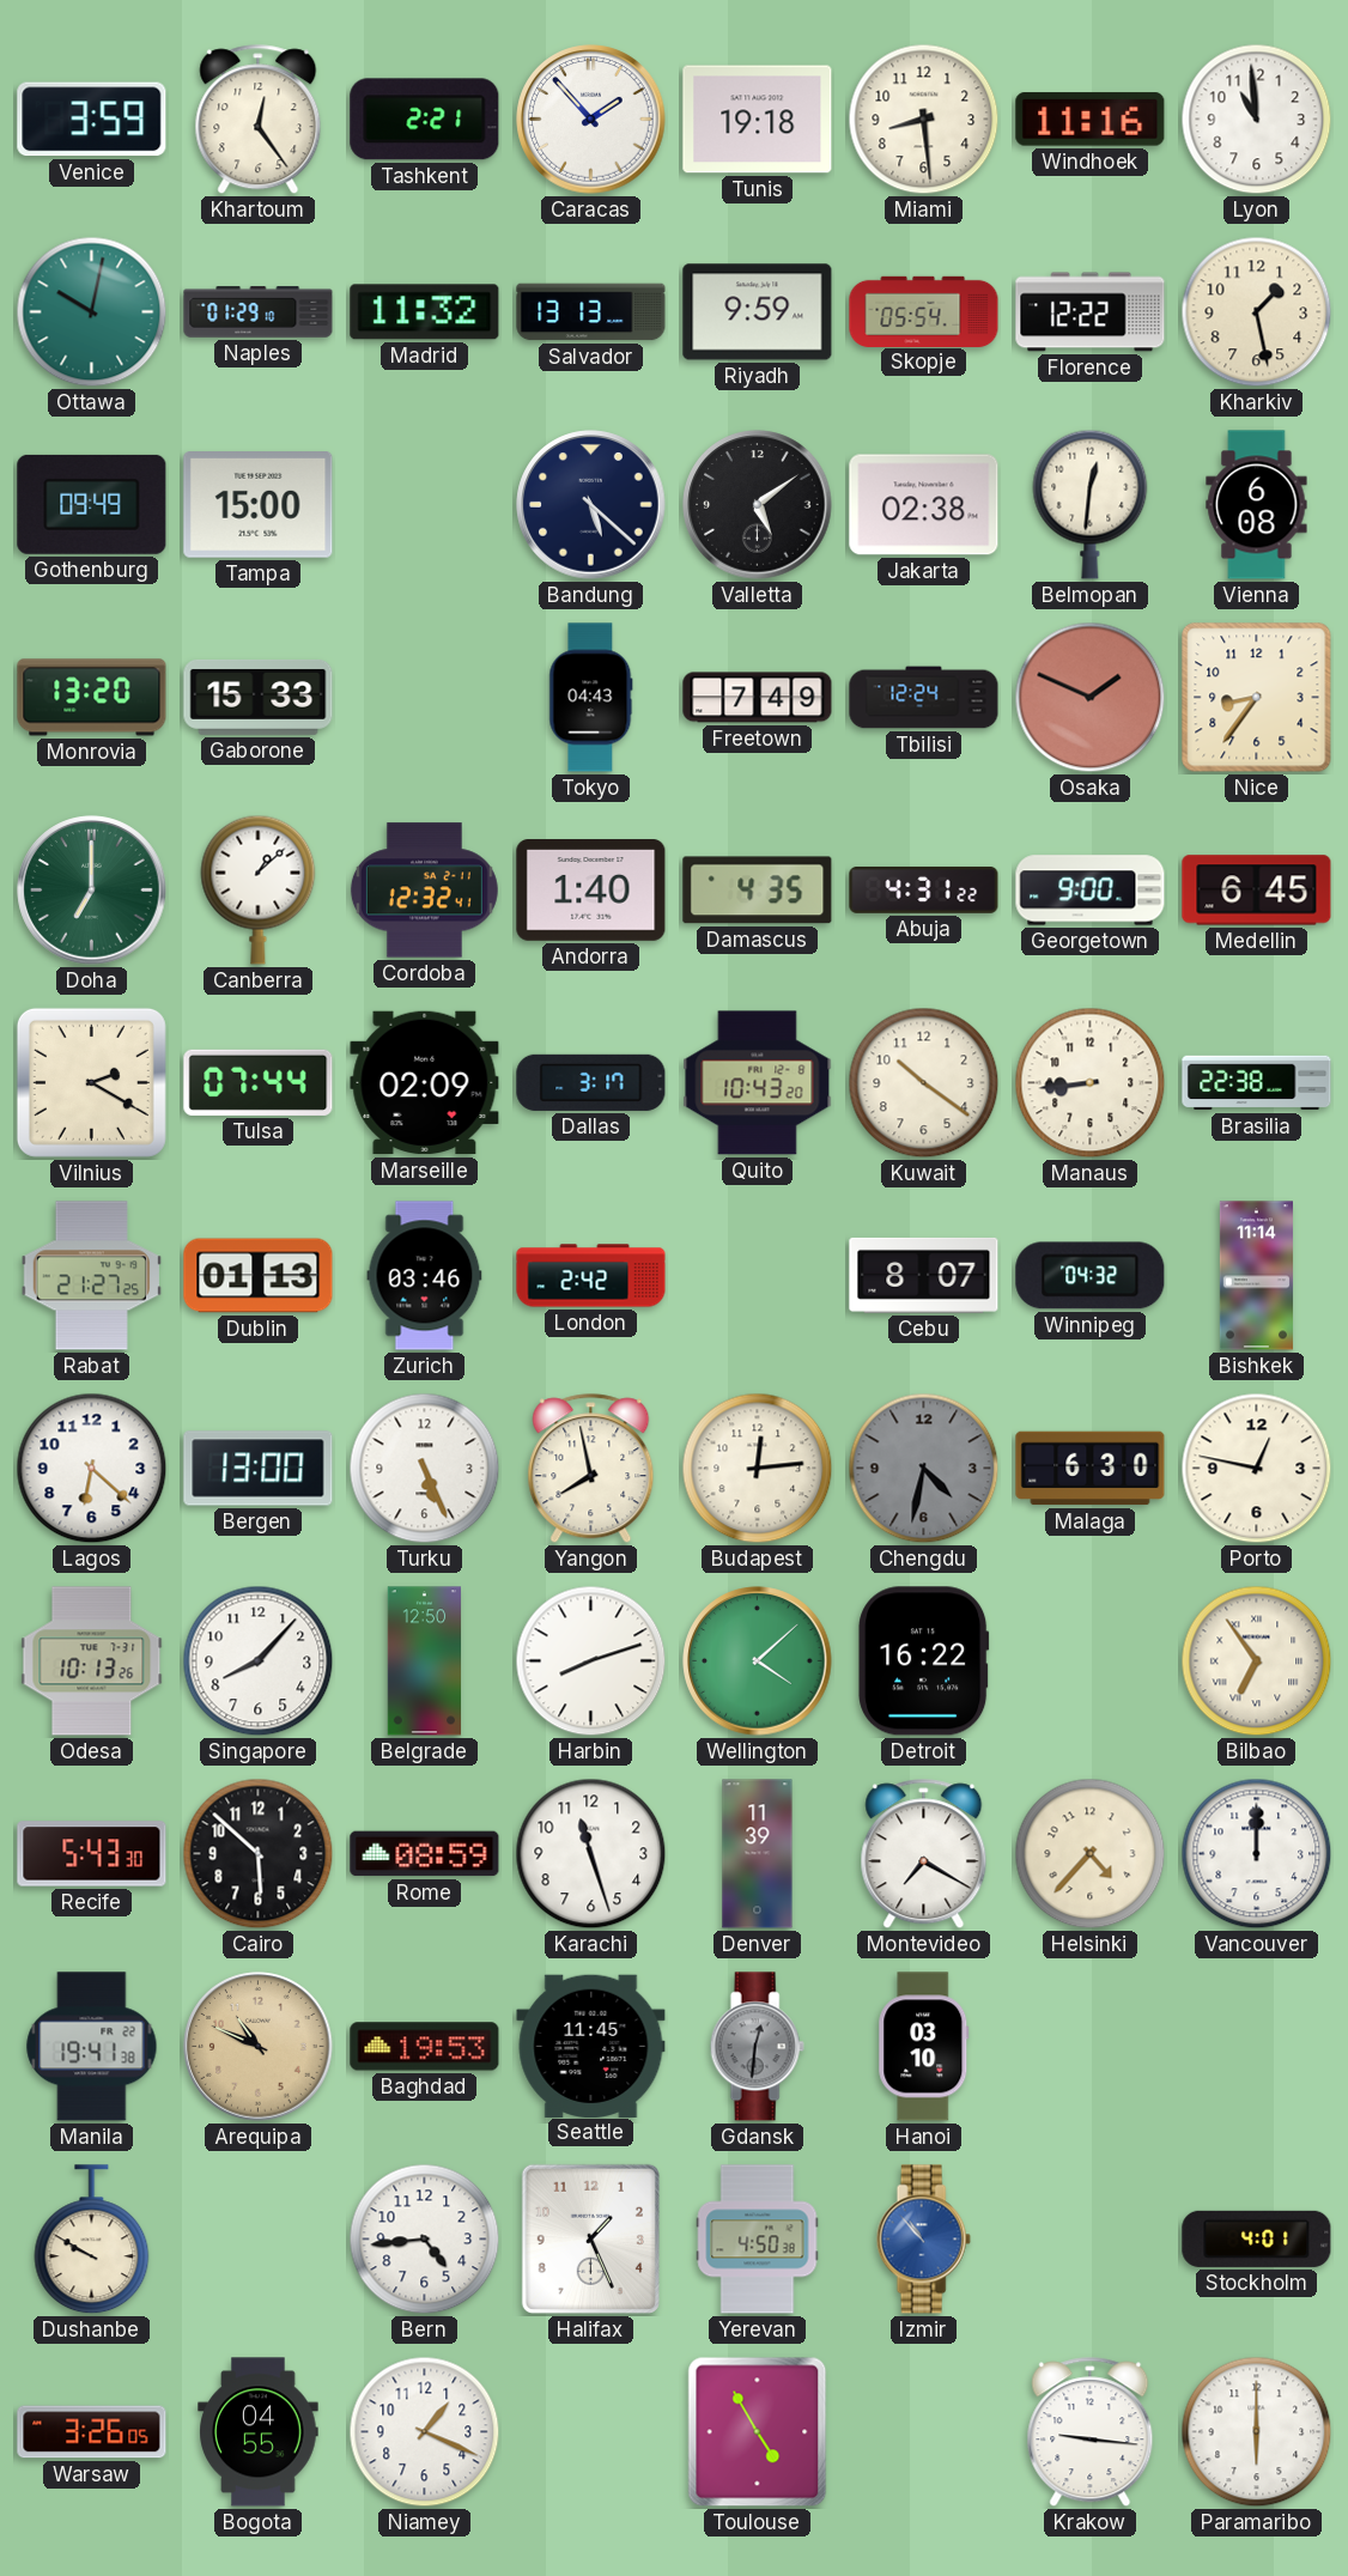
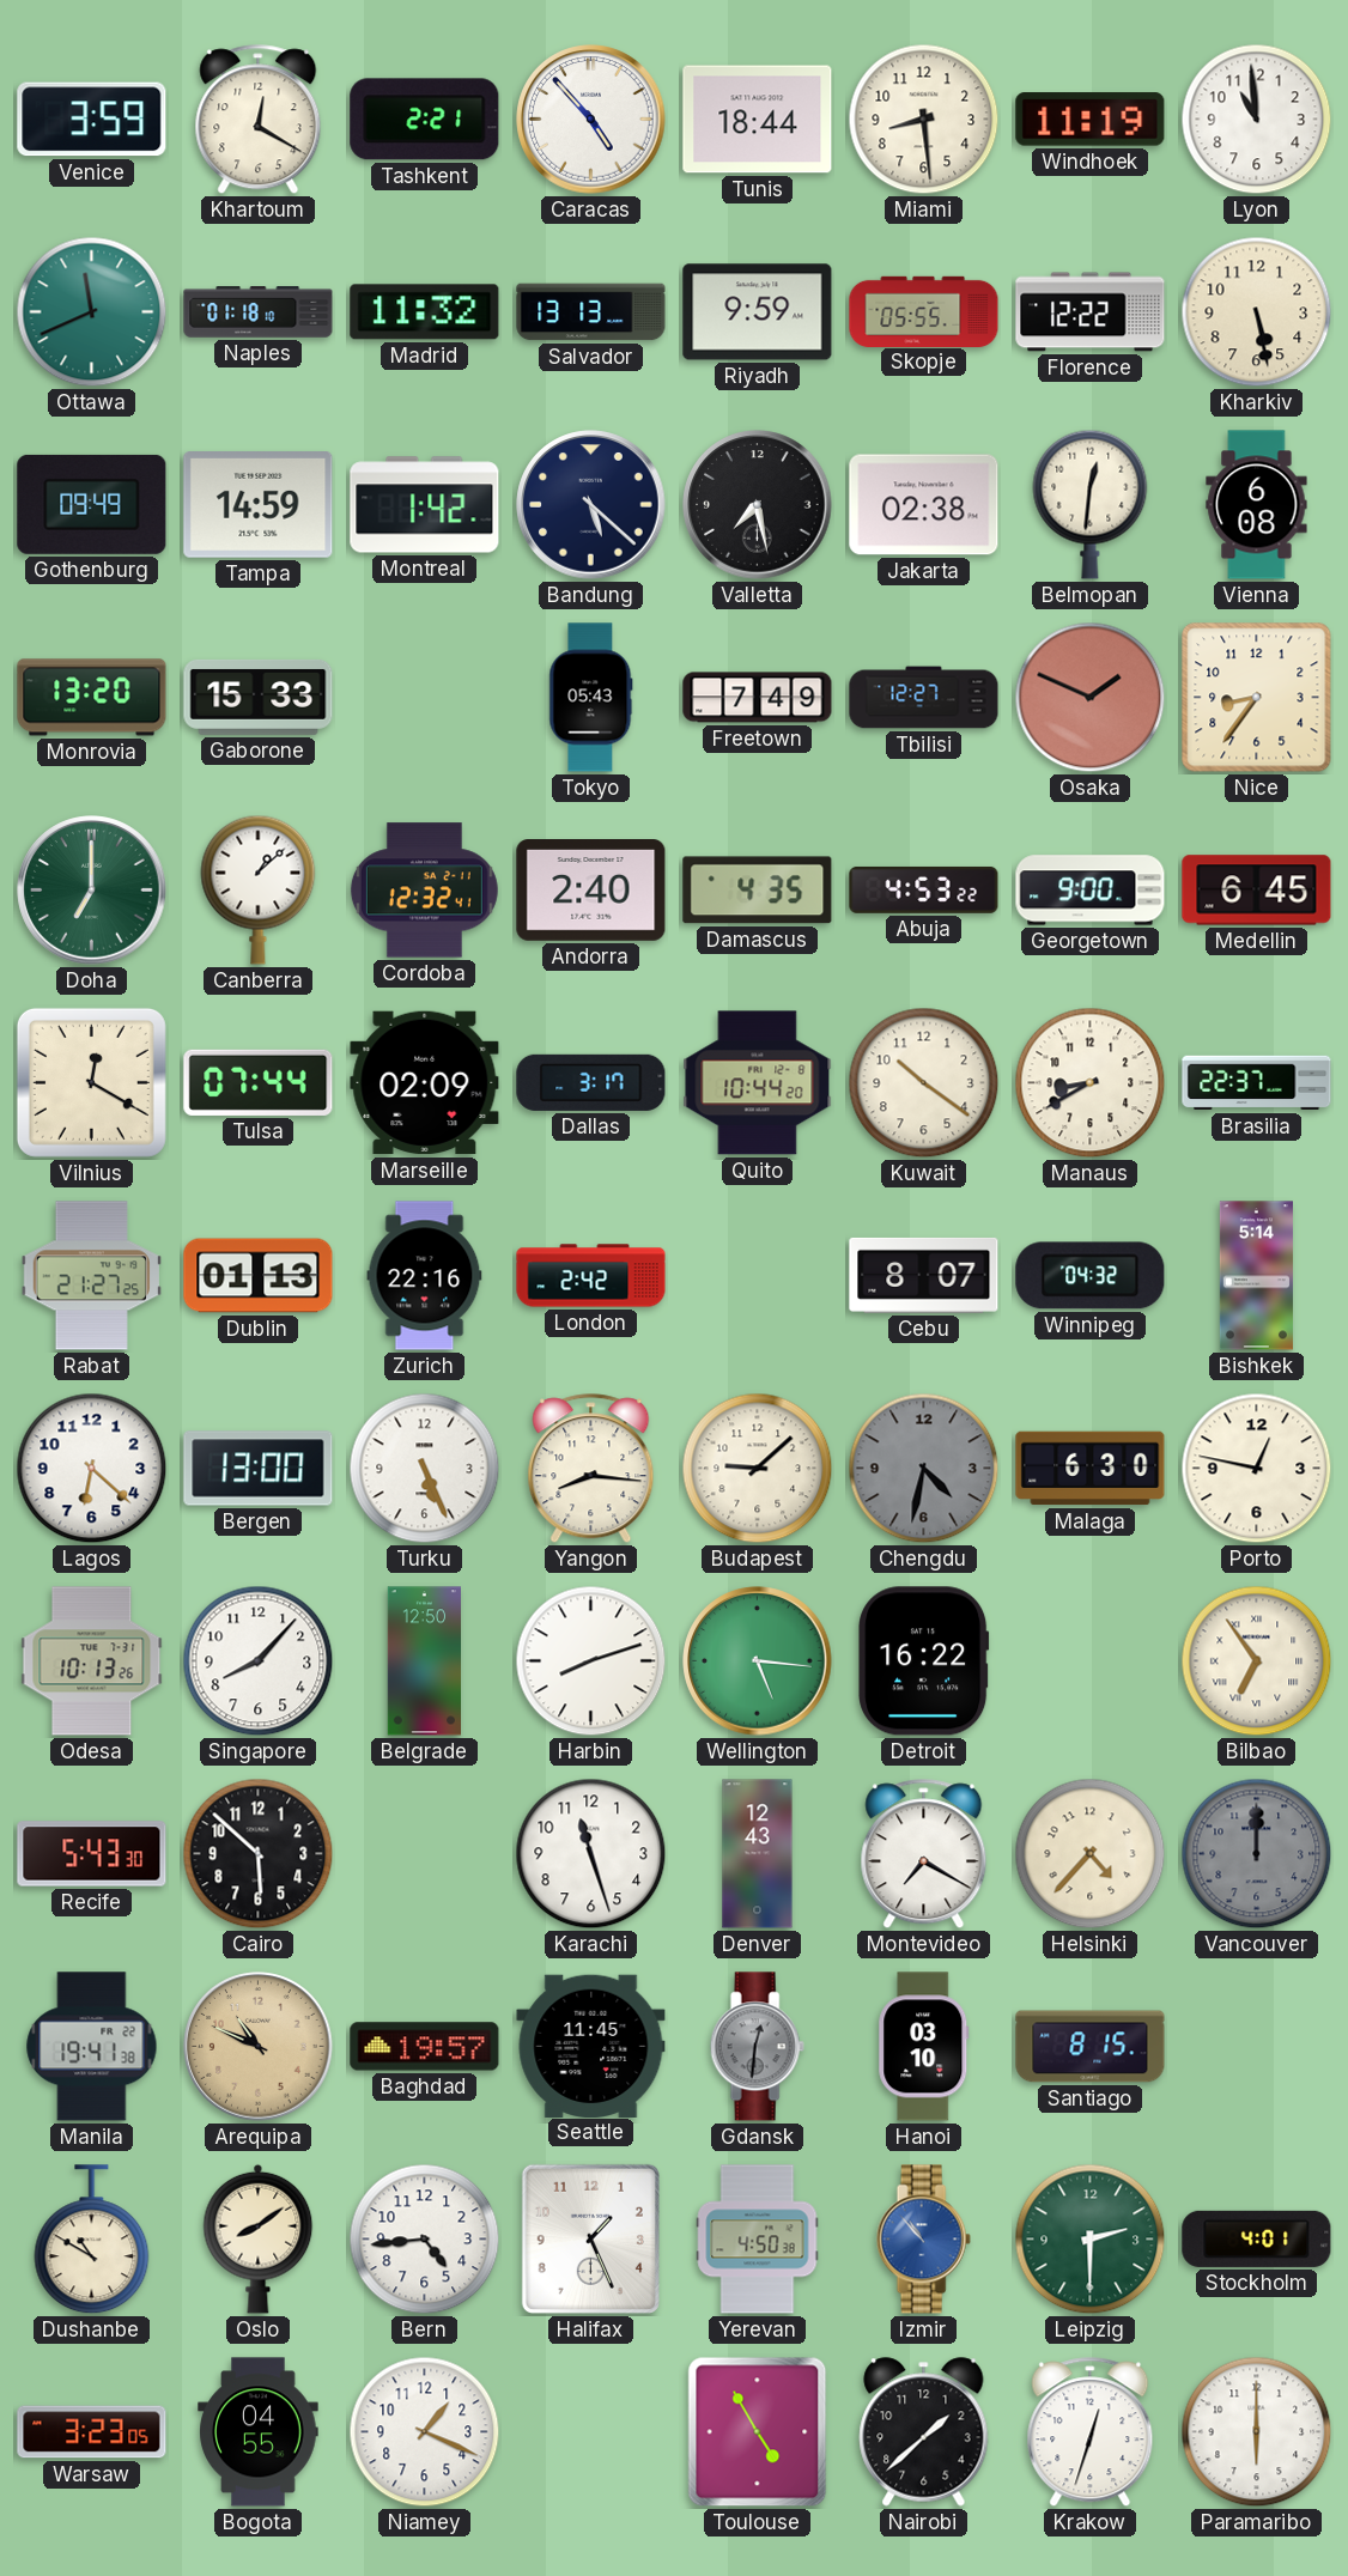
Khartoum: 12:24 -> 12:20
Caracas: 1:53 -> 4:53
Tunis: 19:18 -> 18:44
Windhoek: 11:16 -> 11:19
Ottawa: 10:02 -> 11:41
Naples: 01:29 -> 01:18
Skopje: 05:54 -> 05:55
Kharkiv: 1:28 -> 5:28
Tampa: 15:00 -> 14:59
Montreal: none -> 1:42
Valletta: 5:09 -> 7:28
Tokyo: 04:43 -> 05:43
Tbilisi: 12:24 -> 12:27
Andorra: 1:40 -> 2:40
Abuja: 4:31 -> 4:53
Vilnius: 2:20 -> 12:20
Quito: 10:43 -> 10:44
Manaus: 8:44 -> 8:40
Brasilia: 22:38 -> 22:37
Zurich: 03:46 -> 22:16
Bishkek: 11:14 -> 5:14
Yangon: 7:58 -> 8:16
Budapest: 12:14 -> 9:08
Wellington: 4:08 -> 5:16
Rome: 08:59 -> none
Denver: 11:39 -> 12:43
Vancouver dial: white -> grey
Baghdad: 19:53 -> 19:57
Santiago: none -> 8:15
Dushanbe: 9:50 -> 10:50
Oslo: none -> 8:09
Leipzig: none -> 2:30
Warsaw: 3:26 -> 3:23
Nairobi: none -> 1:38
Krakow: 9:16 -> 12:33
